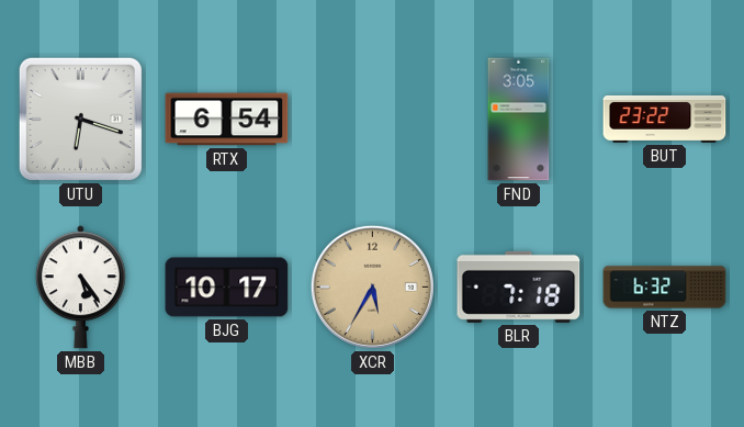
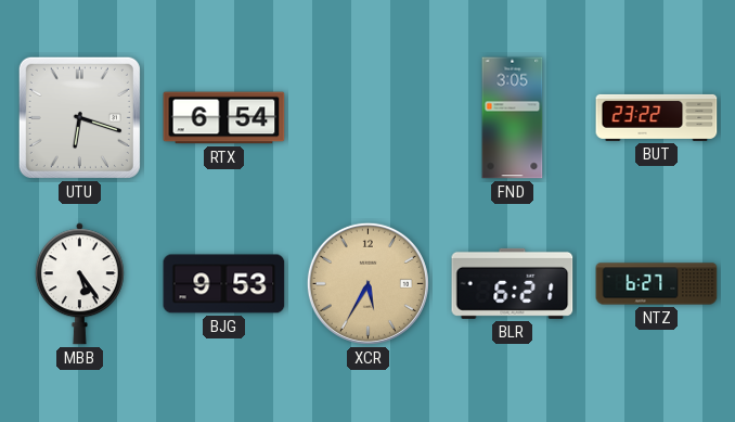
BJG: 10:17 -> 9:53
BLR: 7:18 -> 6:21
NTZ: 6:32 -> 6:27
